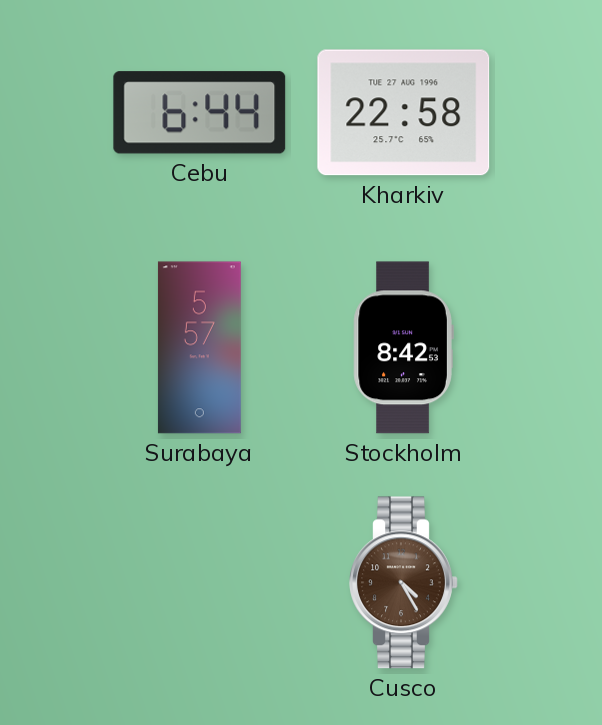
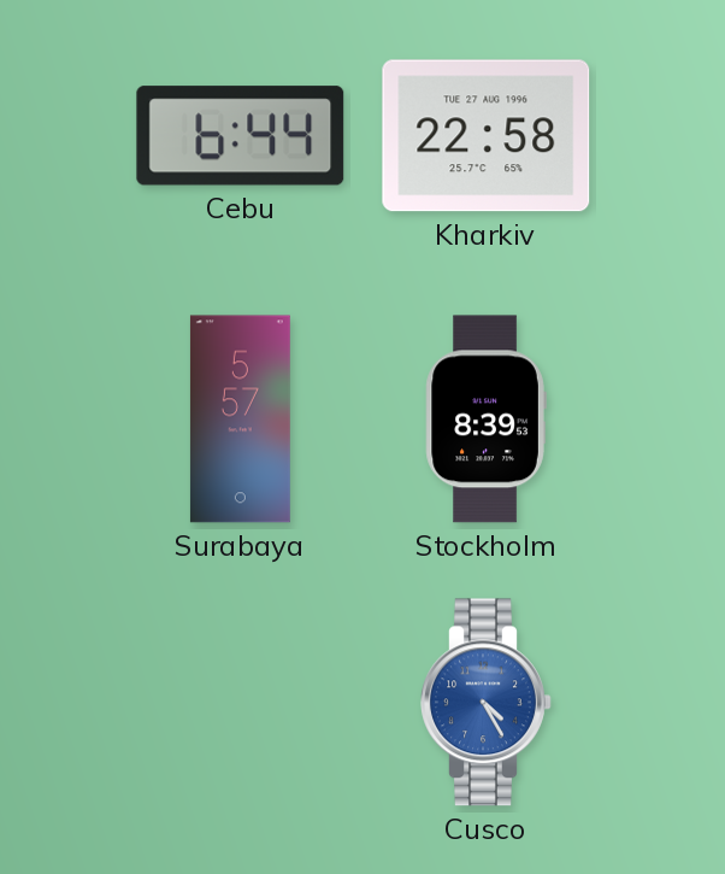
Stockholm: 8:42 -> 8:39
Cusco dial: brown -> blue
